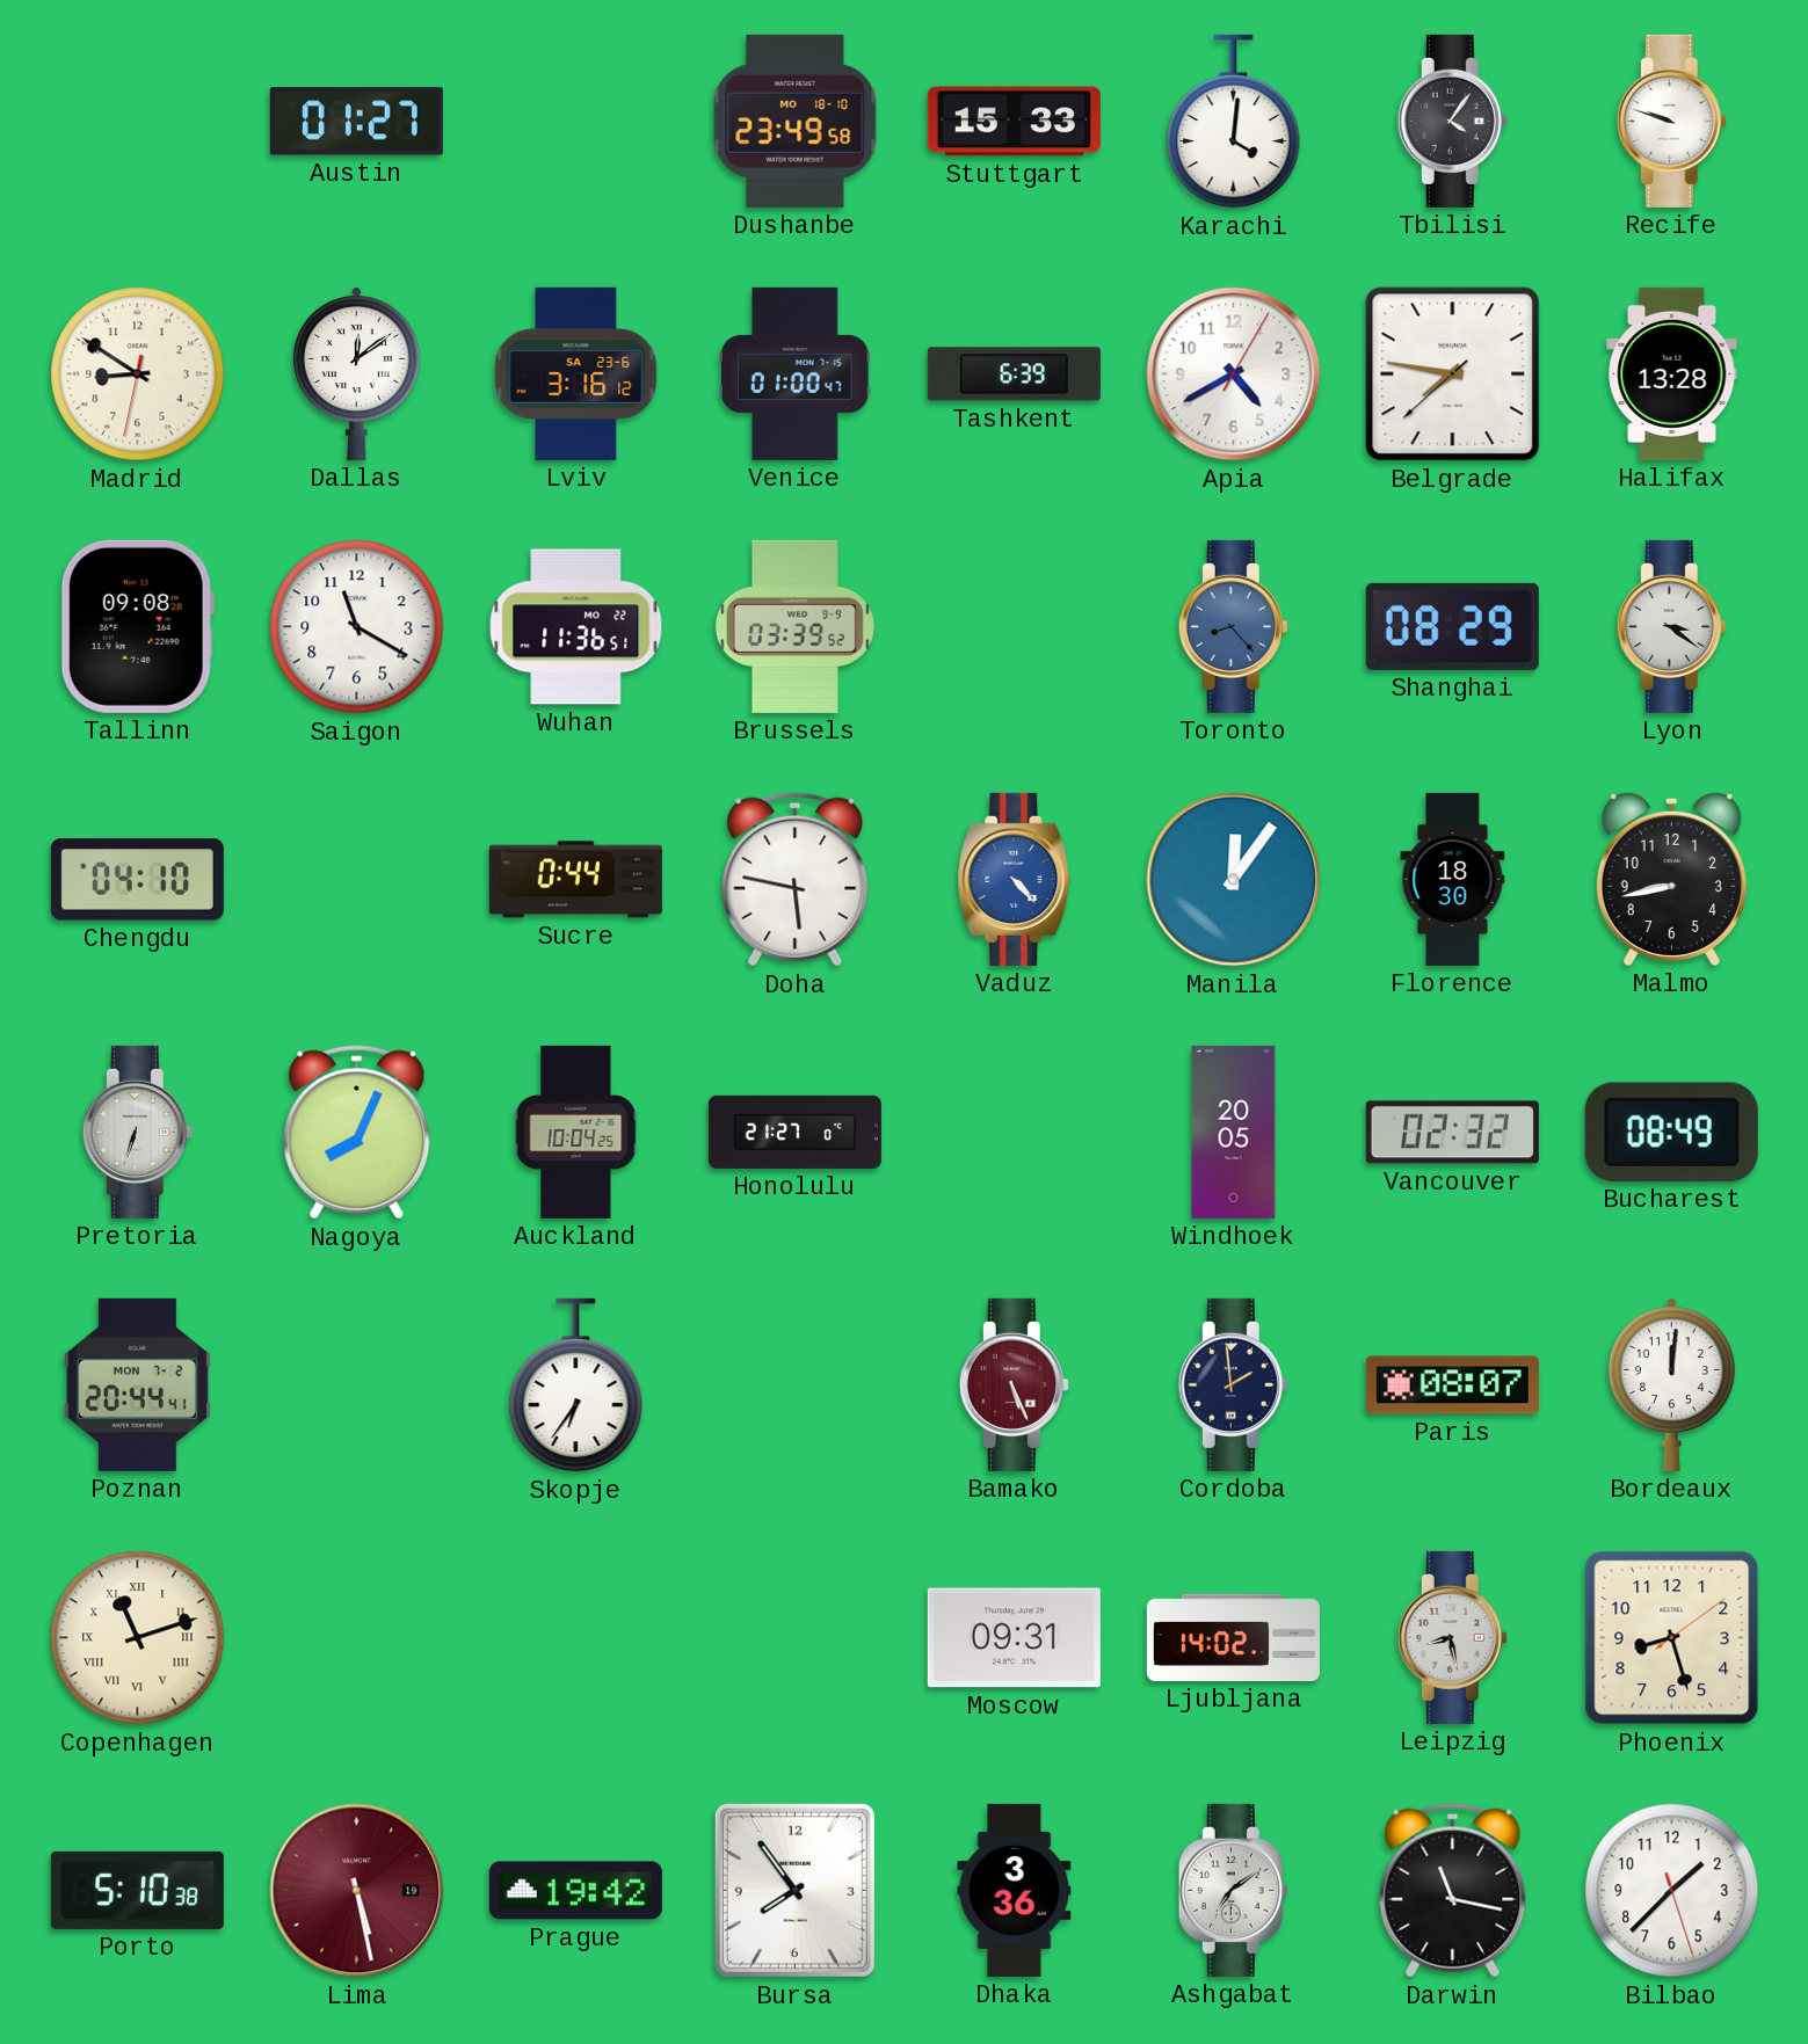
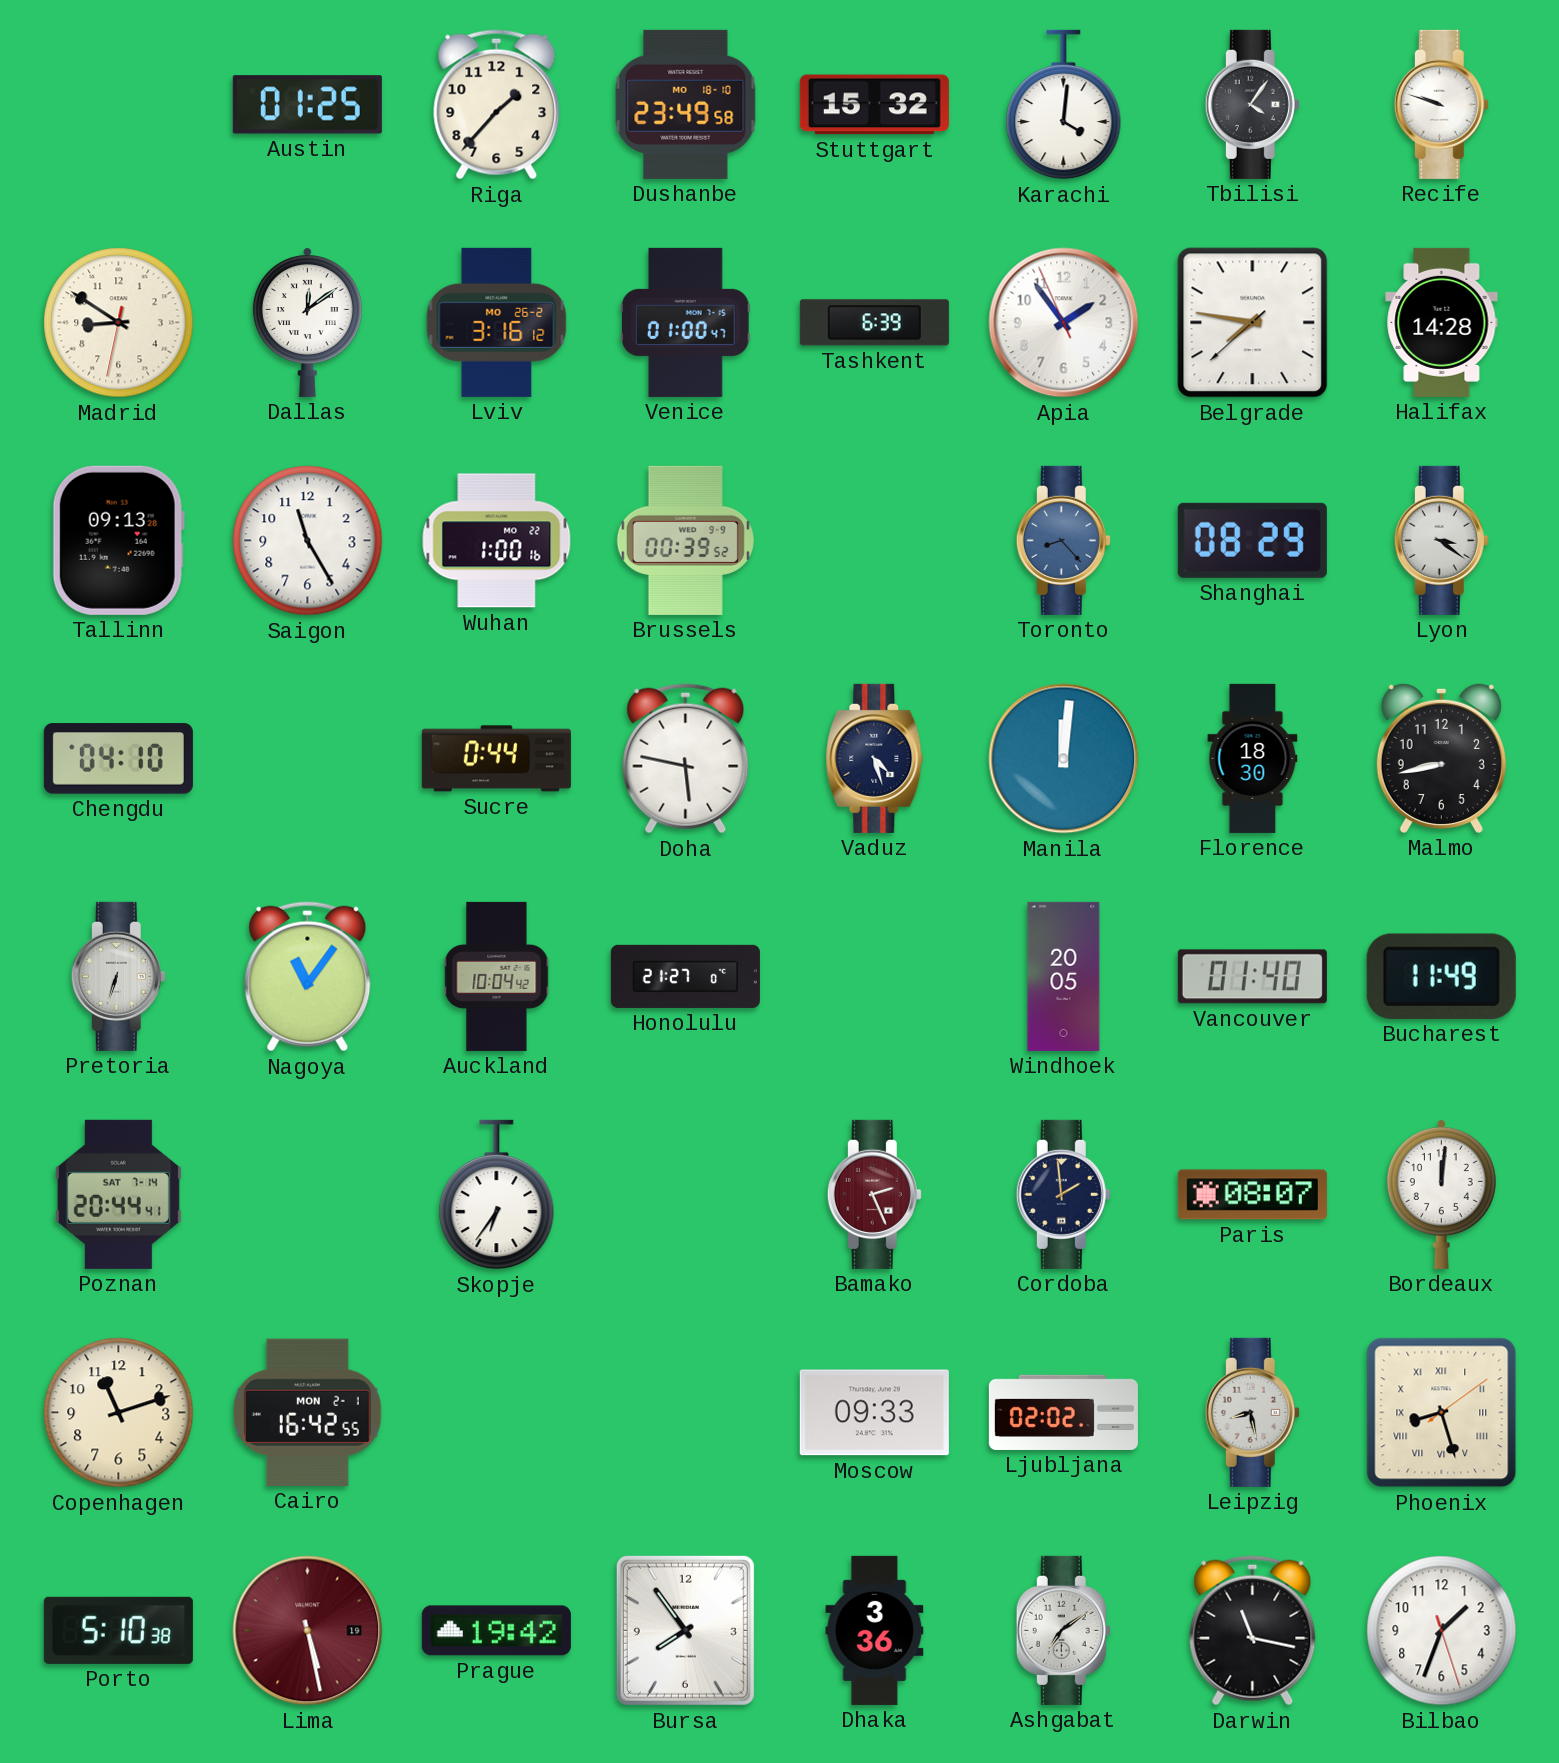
Austin: 01:27 -> 01:25
Riga: none -> 1:37
Stuttgart: 15:33 -> 15:32
Lviv date: SA 23-6 -> MO 26-2
Apia: 4:40 -> 1:53
Halifax: 13:28 -> 14:28
Tallinn: 09:08 -> 09:13
Saigon: 11:20 -> 11:25
Wuhan: 11:36 -> 1:00
Brussels: 03:39 -> 00:39
Vaduz: 4:23 -> 4:27
Vaduz dial: blue -> navy
Manila: 12:06 -> 12:01
Nagoya: 8:04 -> 11:06
Auckland: 10:04:25 -> 10:04:42
Vancouver: 02:32 -> 01:40
Bucharest: 08:49 -> 11:49
Poznan date: MON 7-2 -> SAT 7-14
Bamako: 5:26 -> 2:26
Copenhagen numerals: Roman -> Arabic
Cairo: none -> 16:42
Moscow: 09:31 -> 09:33
Ljubljana: 14:02 -> 02:02
Phoenix numerals: Arabic -> Roman
Bilbao: 1:37 -> 1:33
